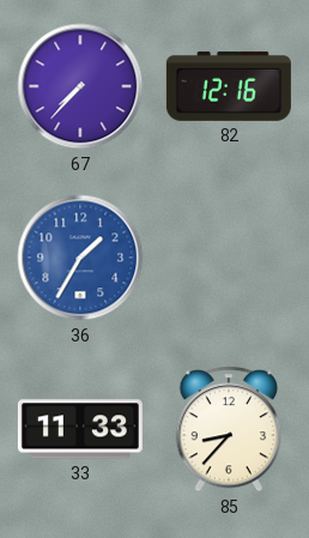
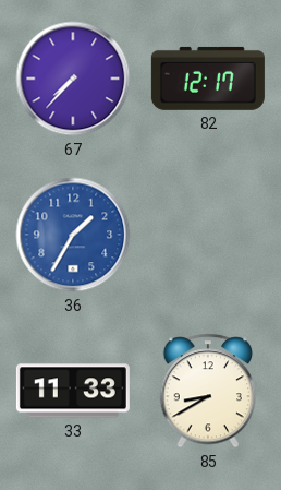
82: 12:16 -> 12:17
85: 8:37 -> 8:40
